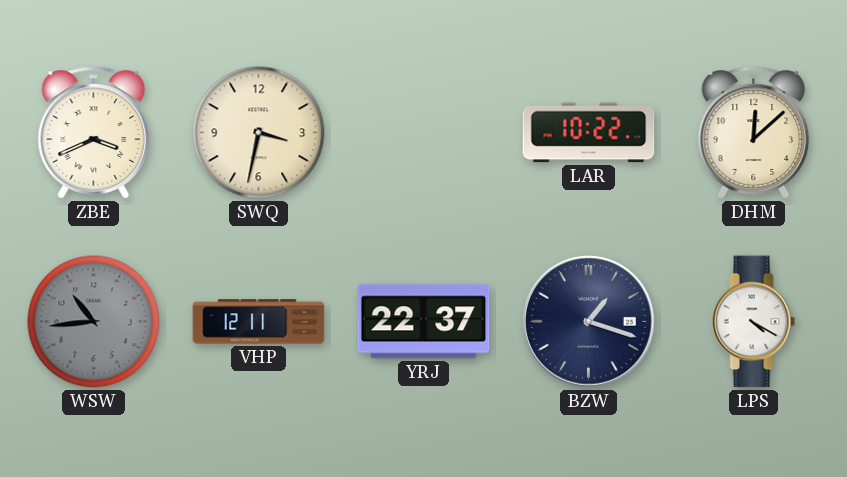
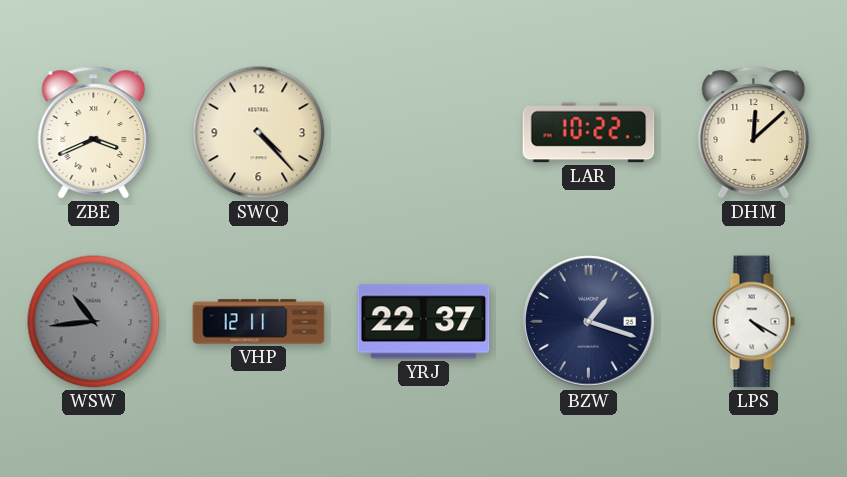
SWQ: 3:32 -> 4:23
